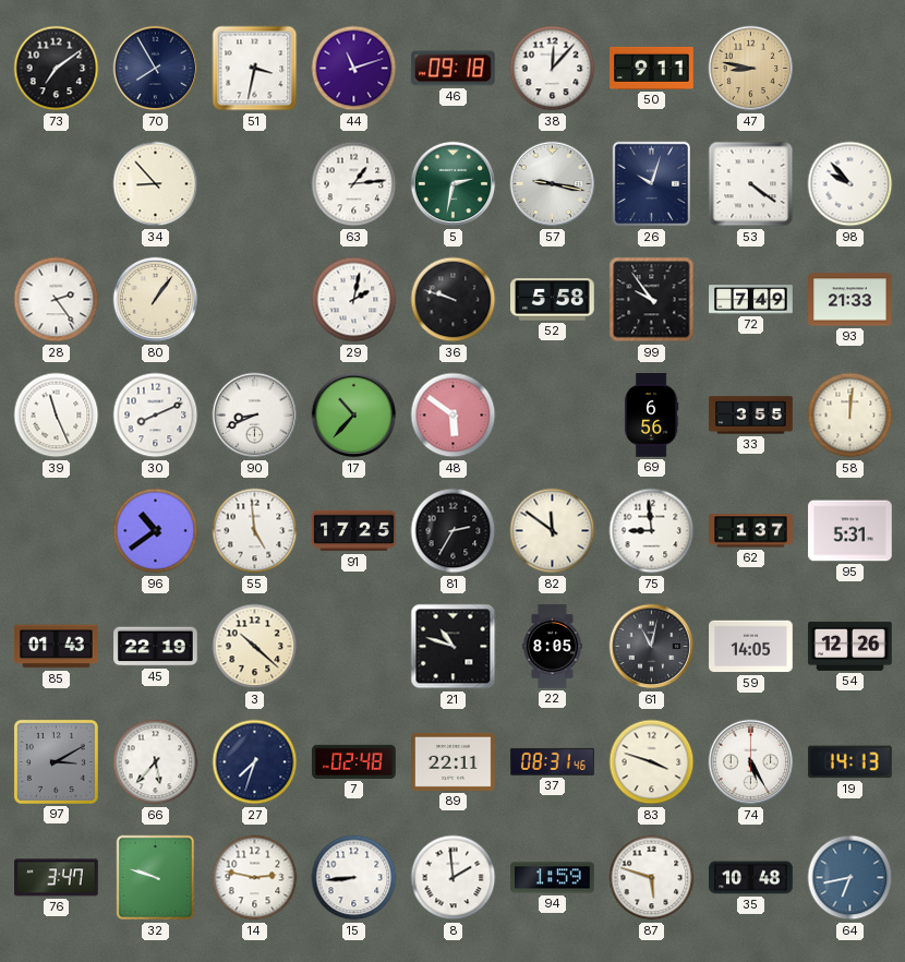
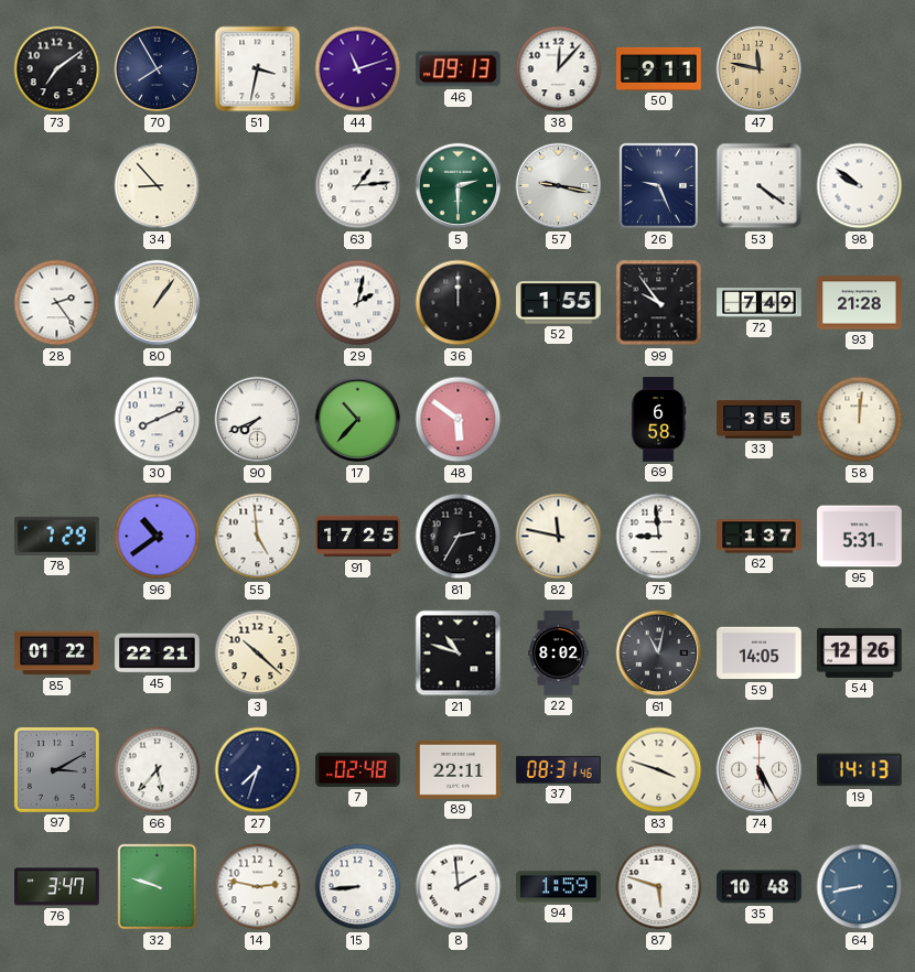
46: 09:18 -> 09:13
47: 8:47 -> 11:47
5: 2:32 -> 2:30
26: 10:03 -> 9:26
98: 9:53 -> 9:51
36: 9:48 -> 12:00
52: 5:58 -> 1:55
93: 21:33 -> 21:28
39: 11:26 -> none
90: 8:41 -> 7:41
69: 6:56 -> 6:58
78: none -> 7:29
82: 11:51 -> 11:47
85: 01:43 -> 01:22
45: 22:19 -> 22:21
22: 8:05 -> 8:02
64: 6:43 -> 8:43
